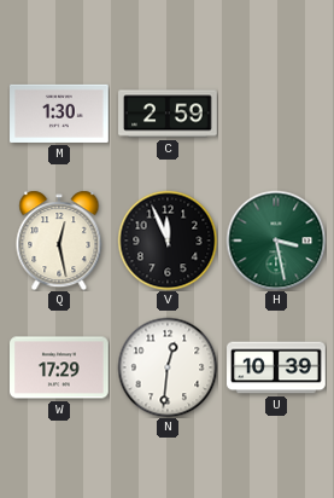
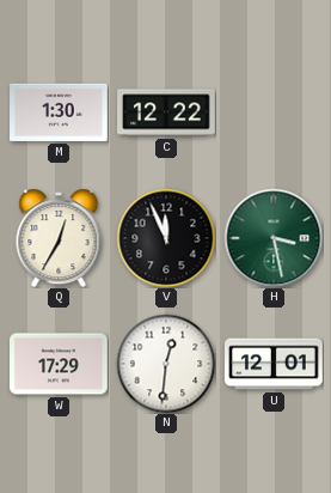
C: 2:59 -> 12:22
Q: 12:28 -> 12:35
U: 10:39 -> 12:01
